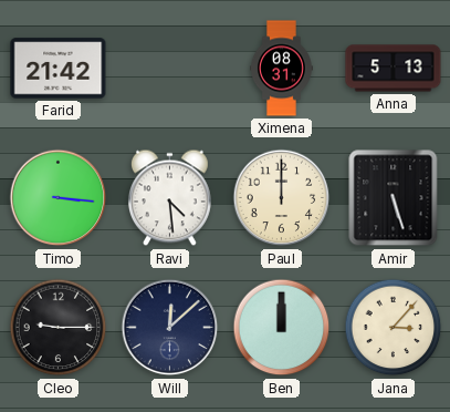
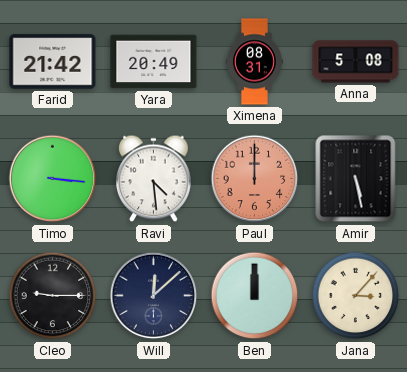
Yara: none -> 20:49
Anna: 5:13 -> 5:08
Paul dial: cream -> salmon
Amir: 5:27 -> 5:28
